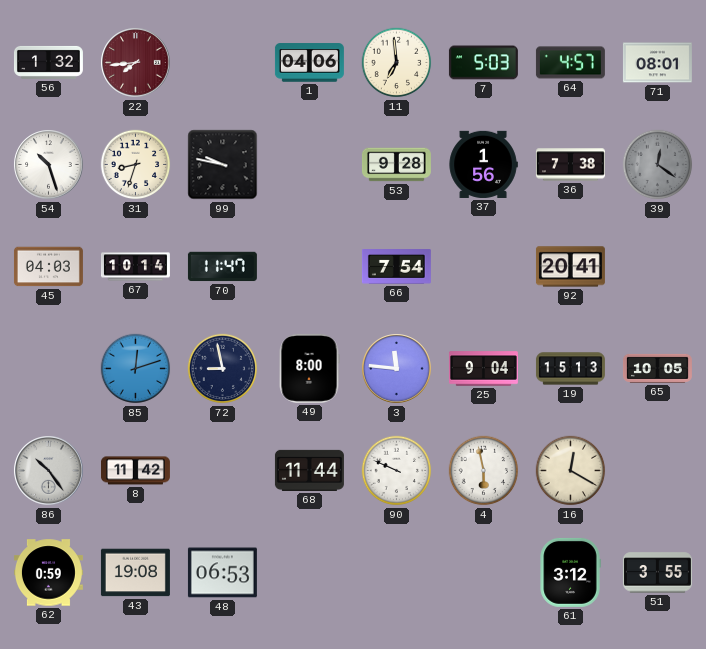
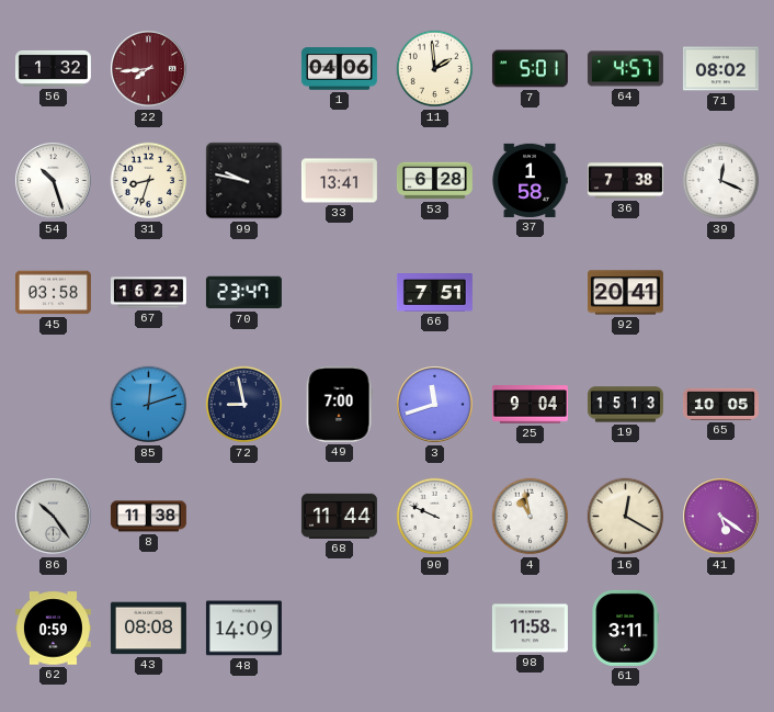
11: 6:59 -> 1:59
7: 5:03 -> 5:01
71: 08:01 -> 08:02
33: none -> 13:41
53: 9:28 -> 6:28
37: 1:56 -> 1:58
39: 12:21 -> 12:19
39 dial: grey -> white
45: 04:03 -> 03:58
67: 10:14 -> 16:22
70: 11:47 -> 23:47
66: 7:54 -> 7:51
49: 8:00 -> 7:00
3: 11:46 -> 11:42
8: 11:42 -> 11:38
4: 5:58 -> 10:58
41: none -> 5:21
43: 19:08 -> 08:08
48: 06:53 -> 14:09
98: none -> 11:58
61: 3:12 -> 3:11
51: 3:55 -> none
